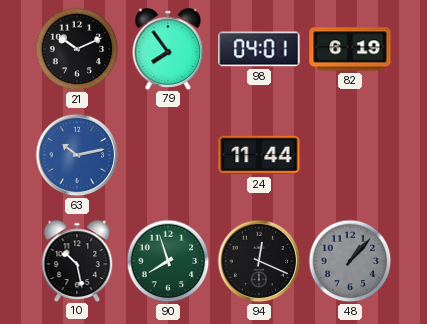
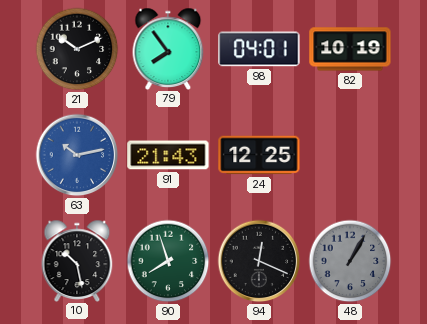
82: 6:19 -> 10:19
91: none -> 21:43
24: 11:44 -> 12:25
48: 1:07 -> 1:05
